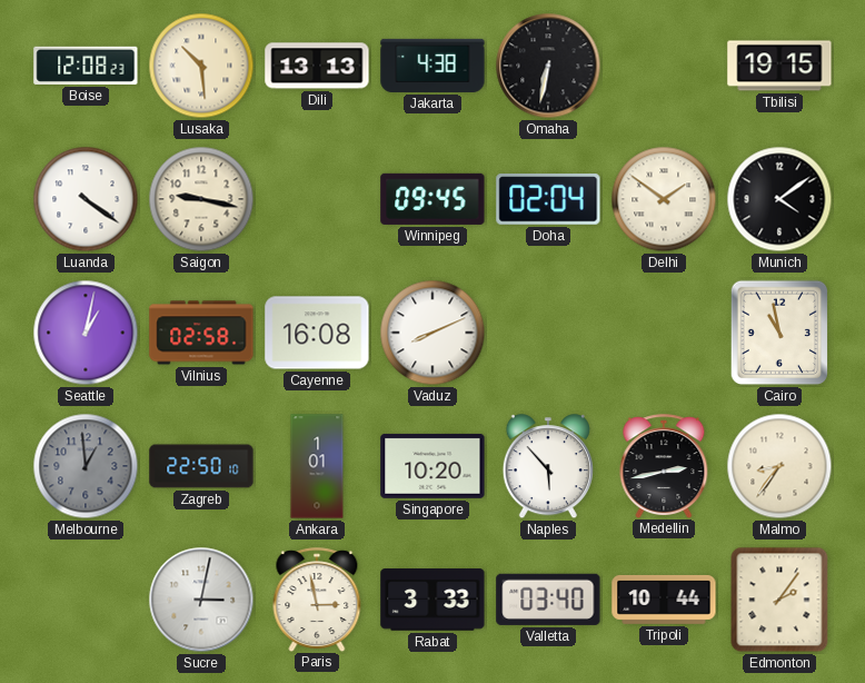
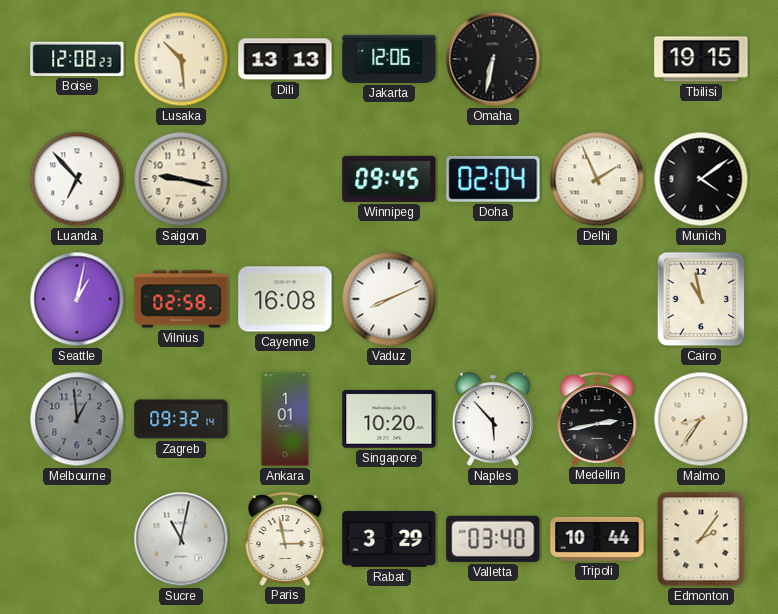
Jakarta: 4:38 -> 12:06
Luanda: 4:21 -> 6:53
Delhi: 1:51 -> 1:56
Zagreb: 22:50 -> 09:32
Sucre: 3:02 -> 11:02
Rabat: 3:33 -> 3:29
